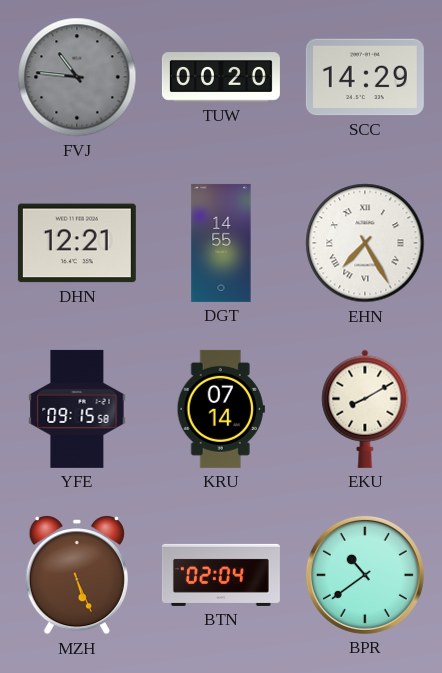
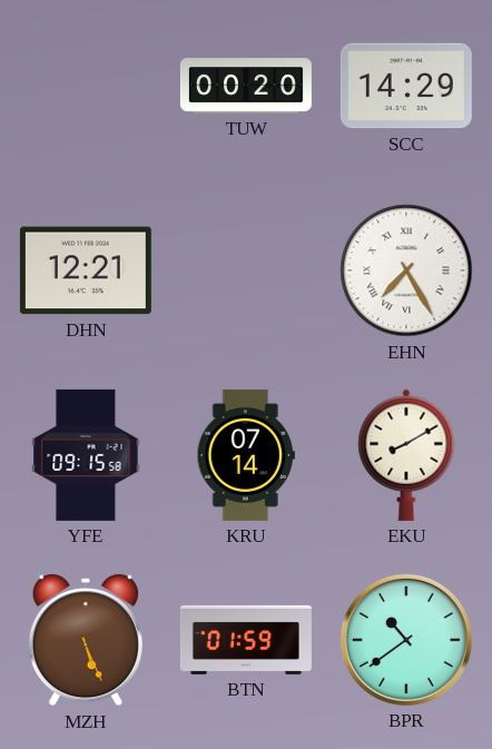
FVJ: 10:46 -> none
DGT: 14:55 -> none
BTN: 02:04 -> 01:59
